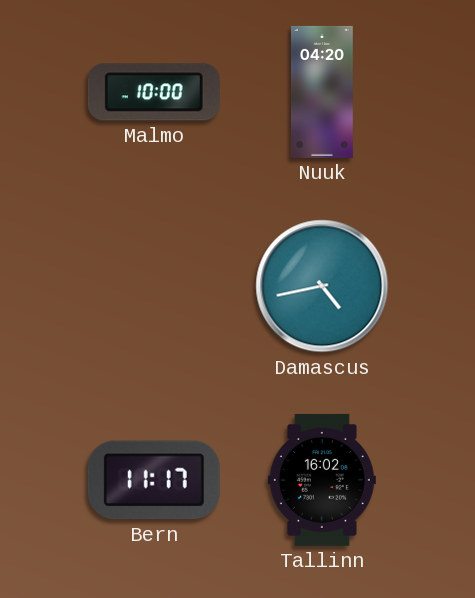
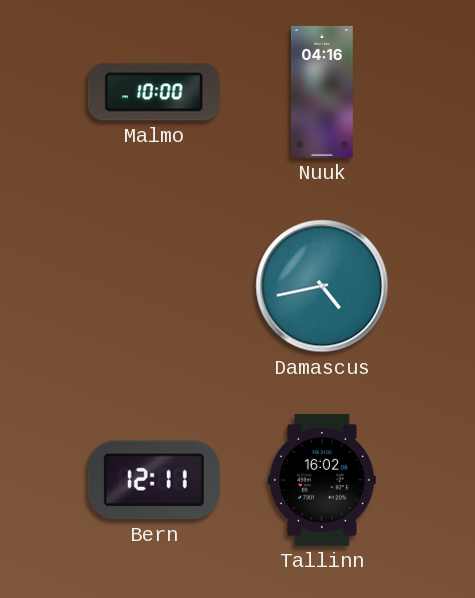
Nuuk: 04:20 -> 04:16
Bern: 11:17 -> 12:11
